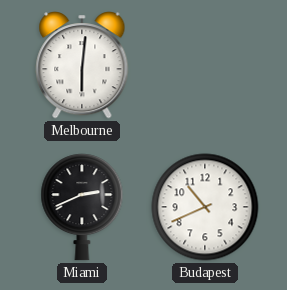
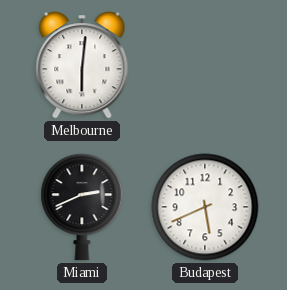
Budapest: 10:41 -> 5:41
